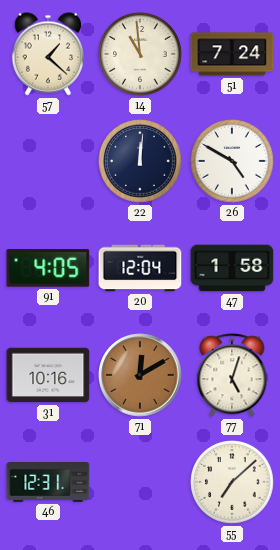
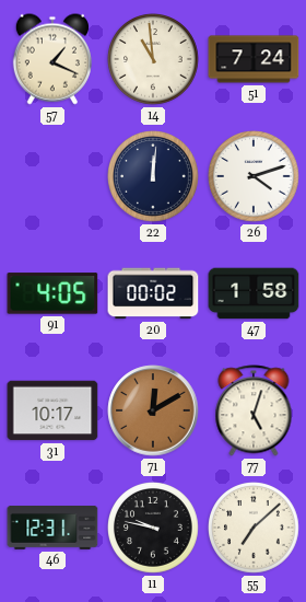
57: 1:22 -> 1:19
26: 4:50 -> 4:12
20: 12:04 -> 00:02
31: 10:16 -> 10:17
11: none -> 9:47
